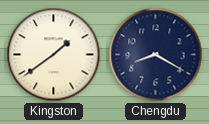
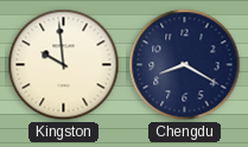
Kingston: 1:39 -> 9:59
